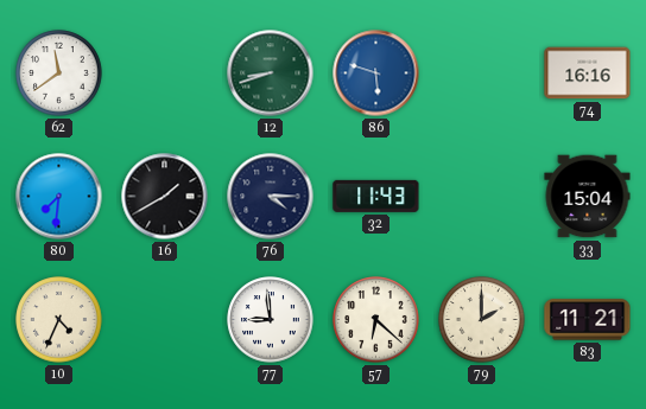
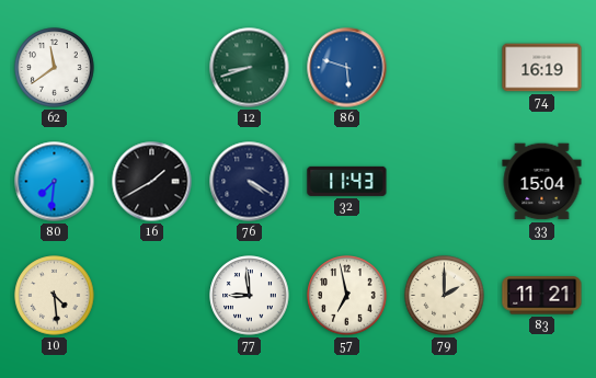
74: 16:16 -> 16:19
76: 4:15 -> 4:20
10: 4:34 -> 4:29
57: 6:22 -> 6:58
